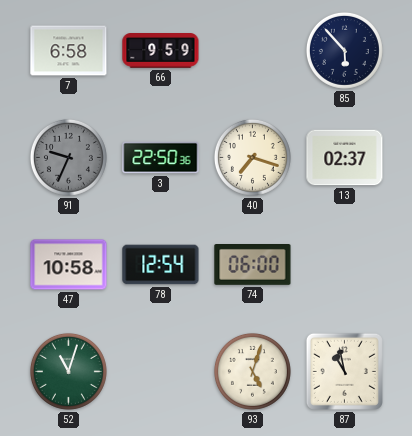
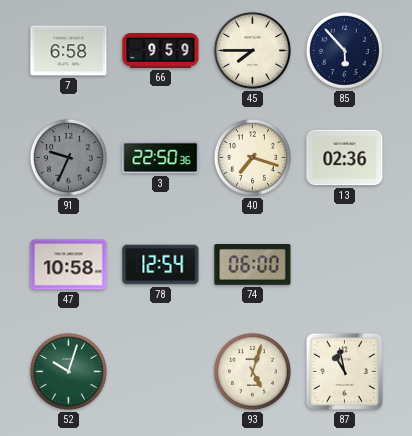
45: none -> 7:45
13: 02:37 -> 02:36
52: 11:03 -> 10:03
